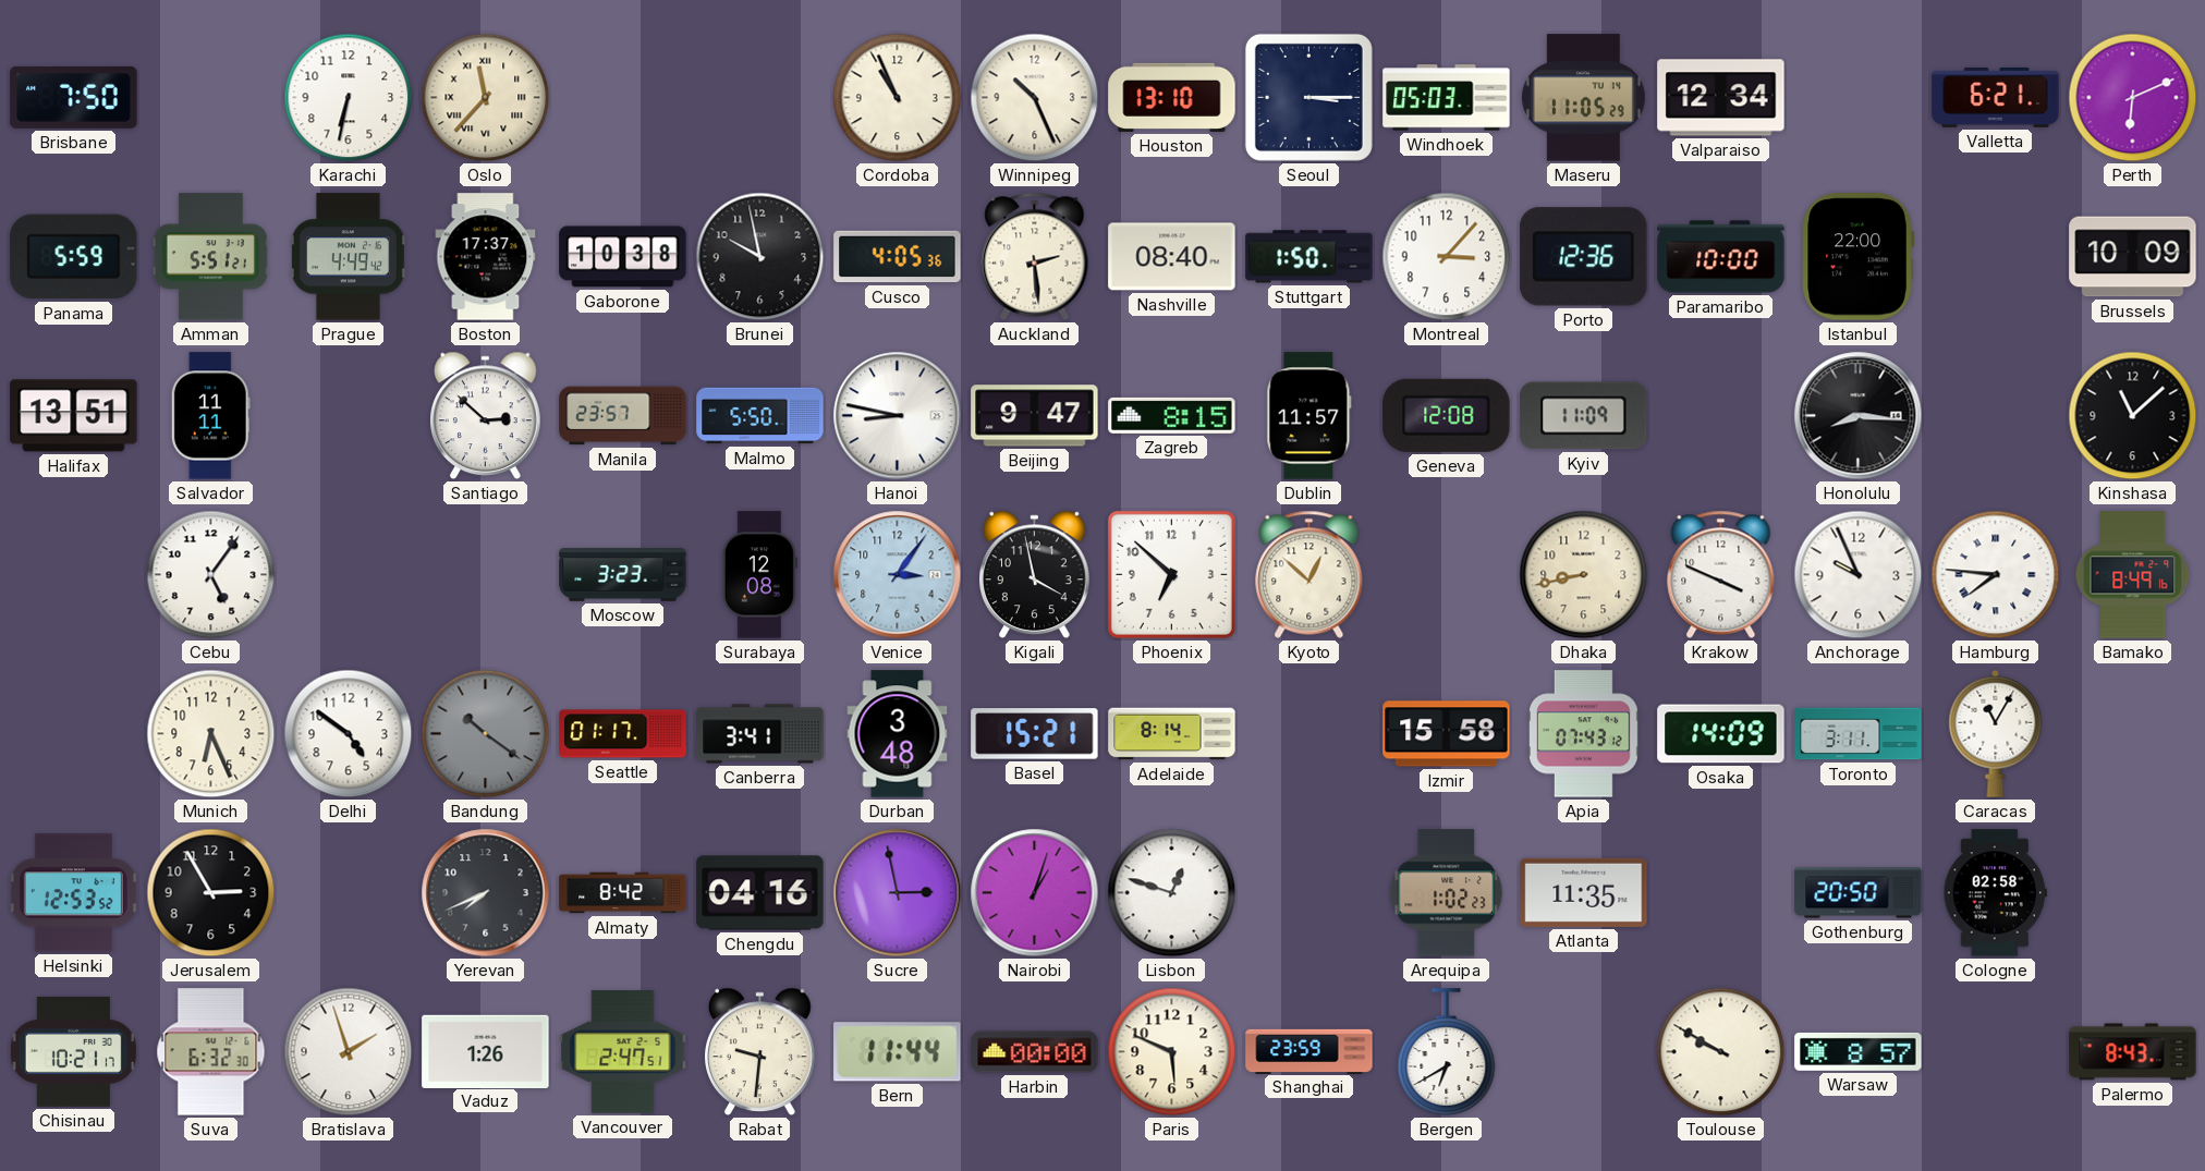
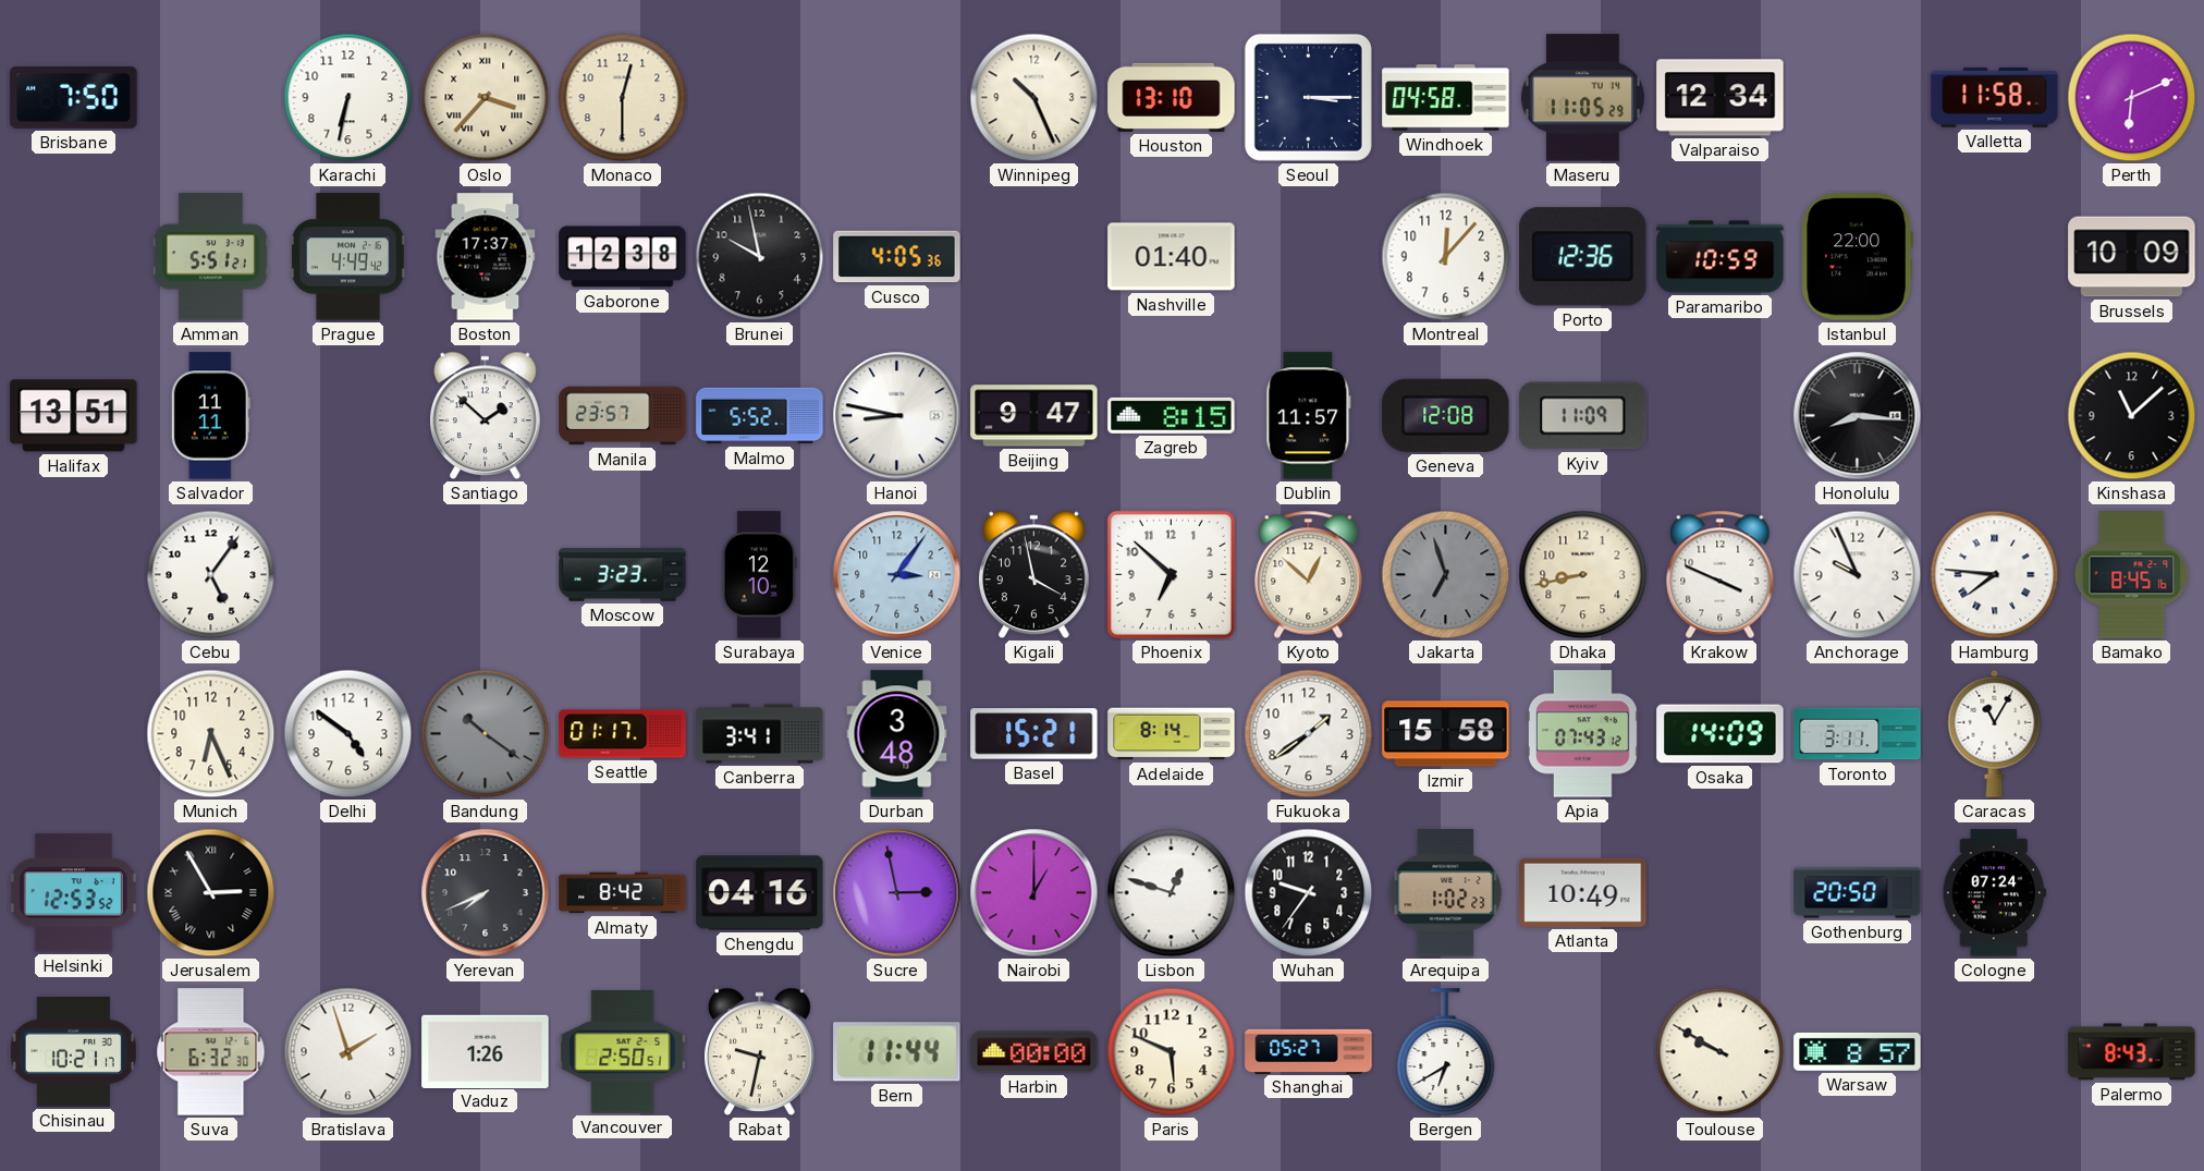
Oslo: 11:37 -> 3:37
Monaco: none -> 12:30
Cordoba: 10:56 -> none
Windhoek: 05:03 -> 04:58
Valletta: 6:21 -> 11:58
Panama: 5:59 -> none
Gaborone: 10:38 -> 12:38
Auckland: 2:29 -> none
Nashville: 08:40 -> 01:40
Stuttgart: 1:50 -> none
Montreal: 3:07 -> 12:07
Paramaribo: 10:00 -> 10:59
Santiago: 2:52 -> 1:52
Malmo: 5:50 -> 5:52
Surabaya: 12:08 -> 12:10
Jakarta: none -> 6:57
Bamako: 8:49 -> 8:45
Fukuoka: none -> 1:39
Jerusalem numerals: Arabic -> Roman
Nairobi: 1:03 -> 1:00
Wuhan: none -> 9:36
Atlanta: 11:35 -> 10:49
Cologne: 02:58 -> 07:24
Vancouver: 2:47 -> 2:50
Rabat: 9:31 -> 9:32
Shanghai: 23:59 -> 05:27
